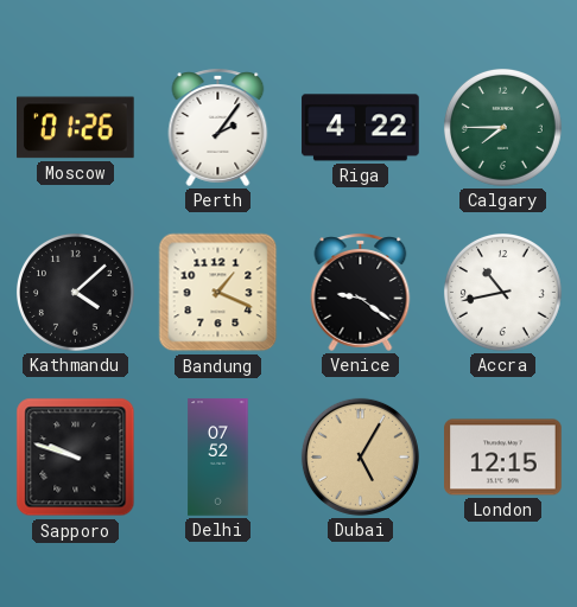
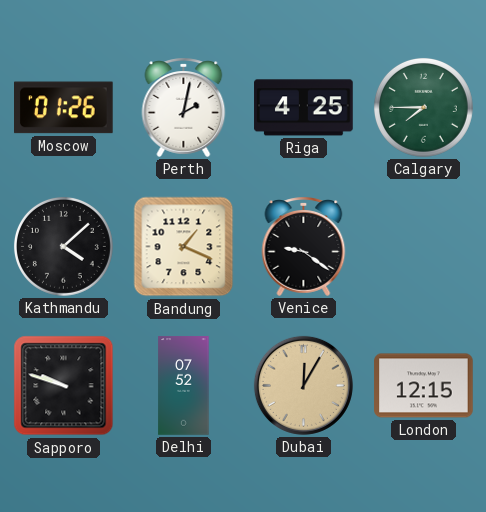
Perth: 2:06 -> 2:02
Riga: 4:22 -> 4:25
Accra: 10:43 -> none
Dubai: 5:05 -> 12:05
